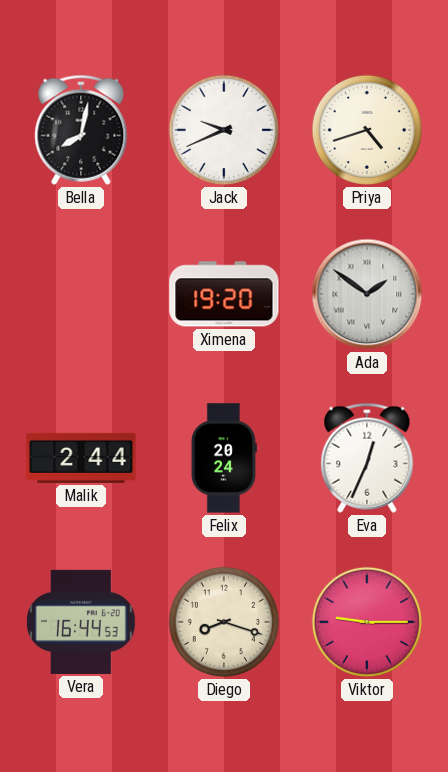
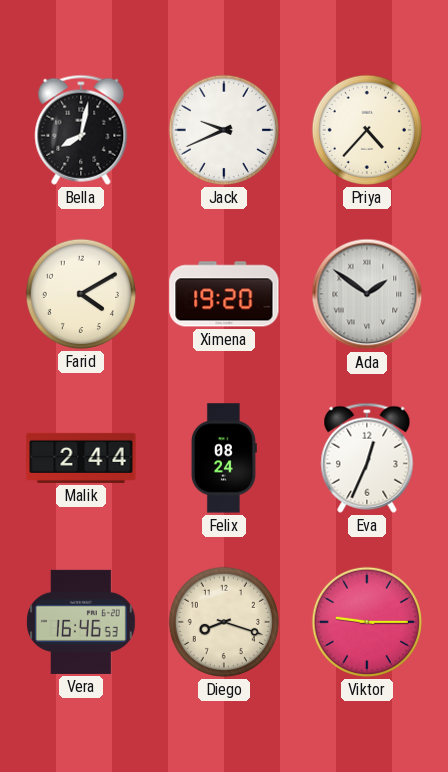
Priya: 4:42 -> 4:37
Farid: none -> 4:10
Felix: 20:24 -> 08:24
Vera: 16:44 -> 16:46
